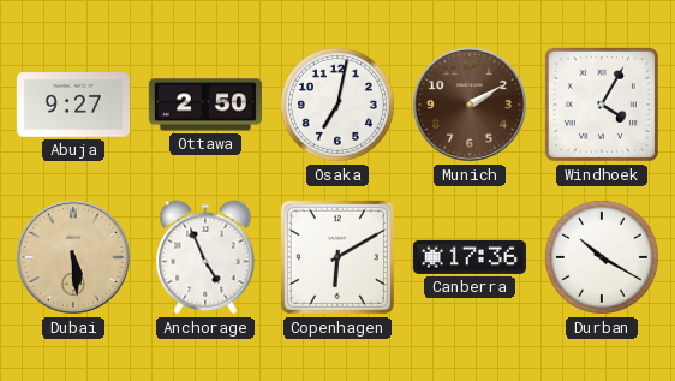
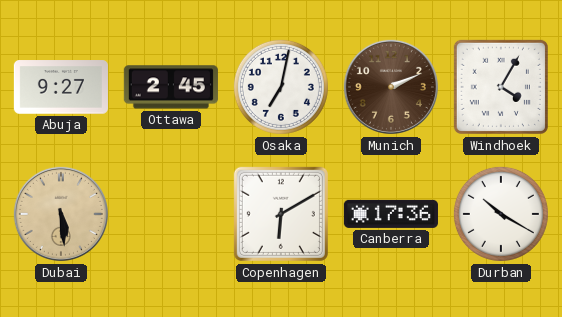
Ottawa: 2:50 -> 2:45
Munich: 2:10 -> 2:11
Anchorage: 4:56 -> none
